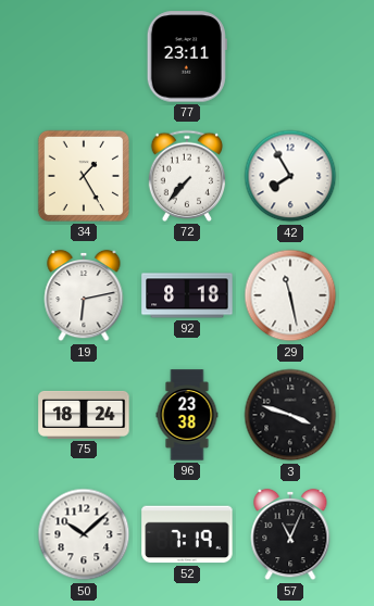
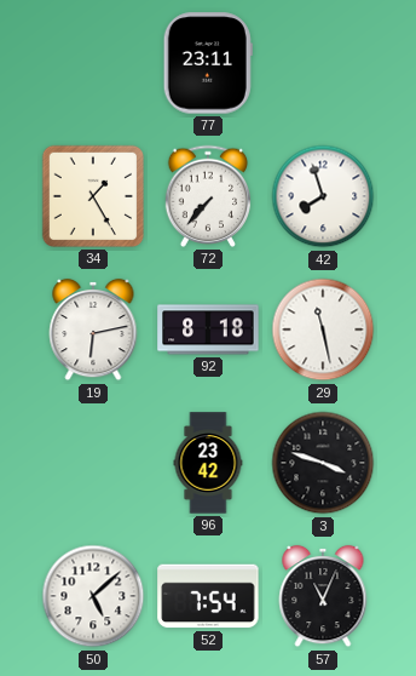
42: 7:55 -> 7:57
75: 18:24 -> none
96: 23:38 -> 23:42
50: 10:08 -> 5:08
52: 7:19 -> 7:54
